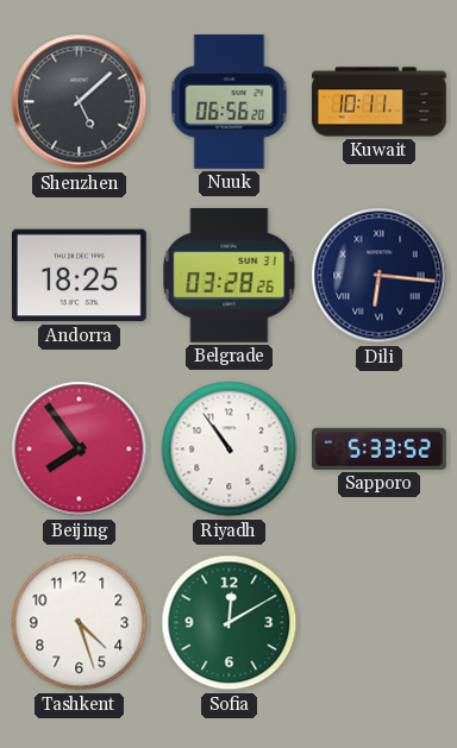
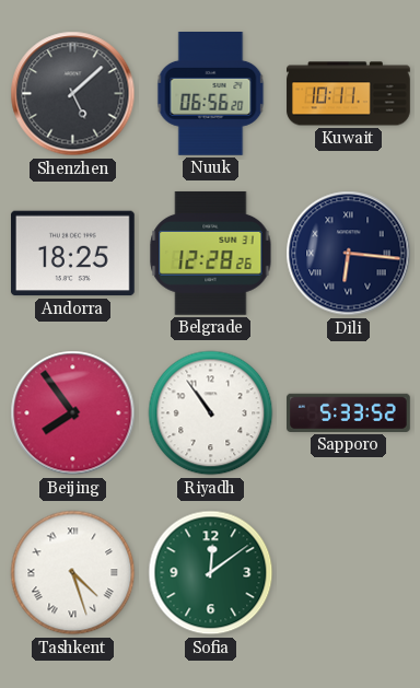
Belgrade: 03:28 -> 12:28
Tashkent numerals: Arabic -> Roman
Sofia: 12:10 -> 12:09
